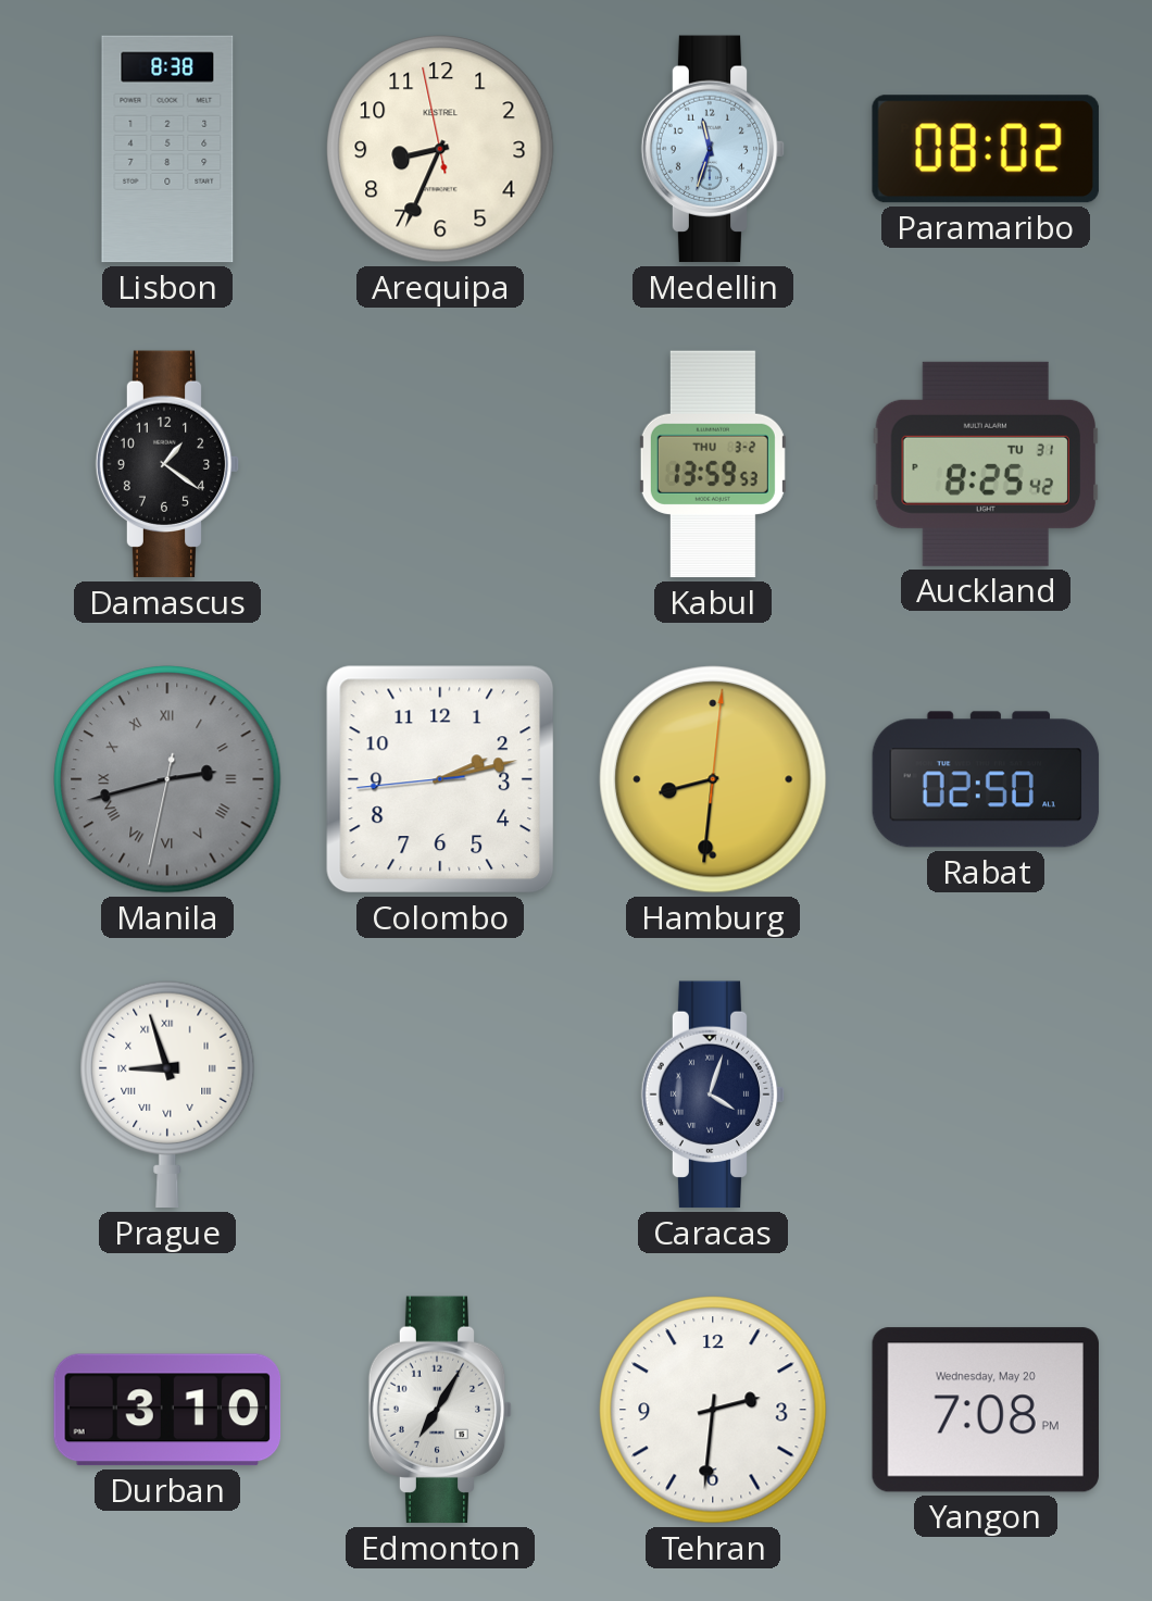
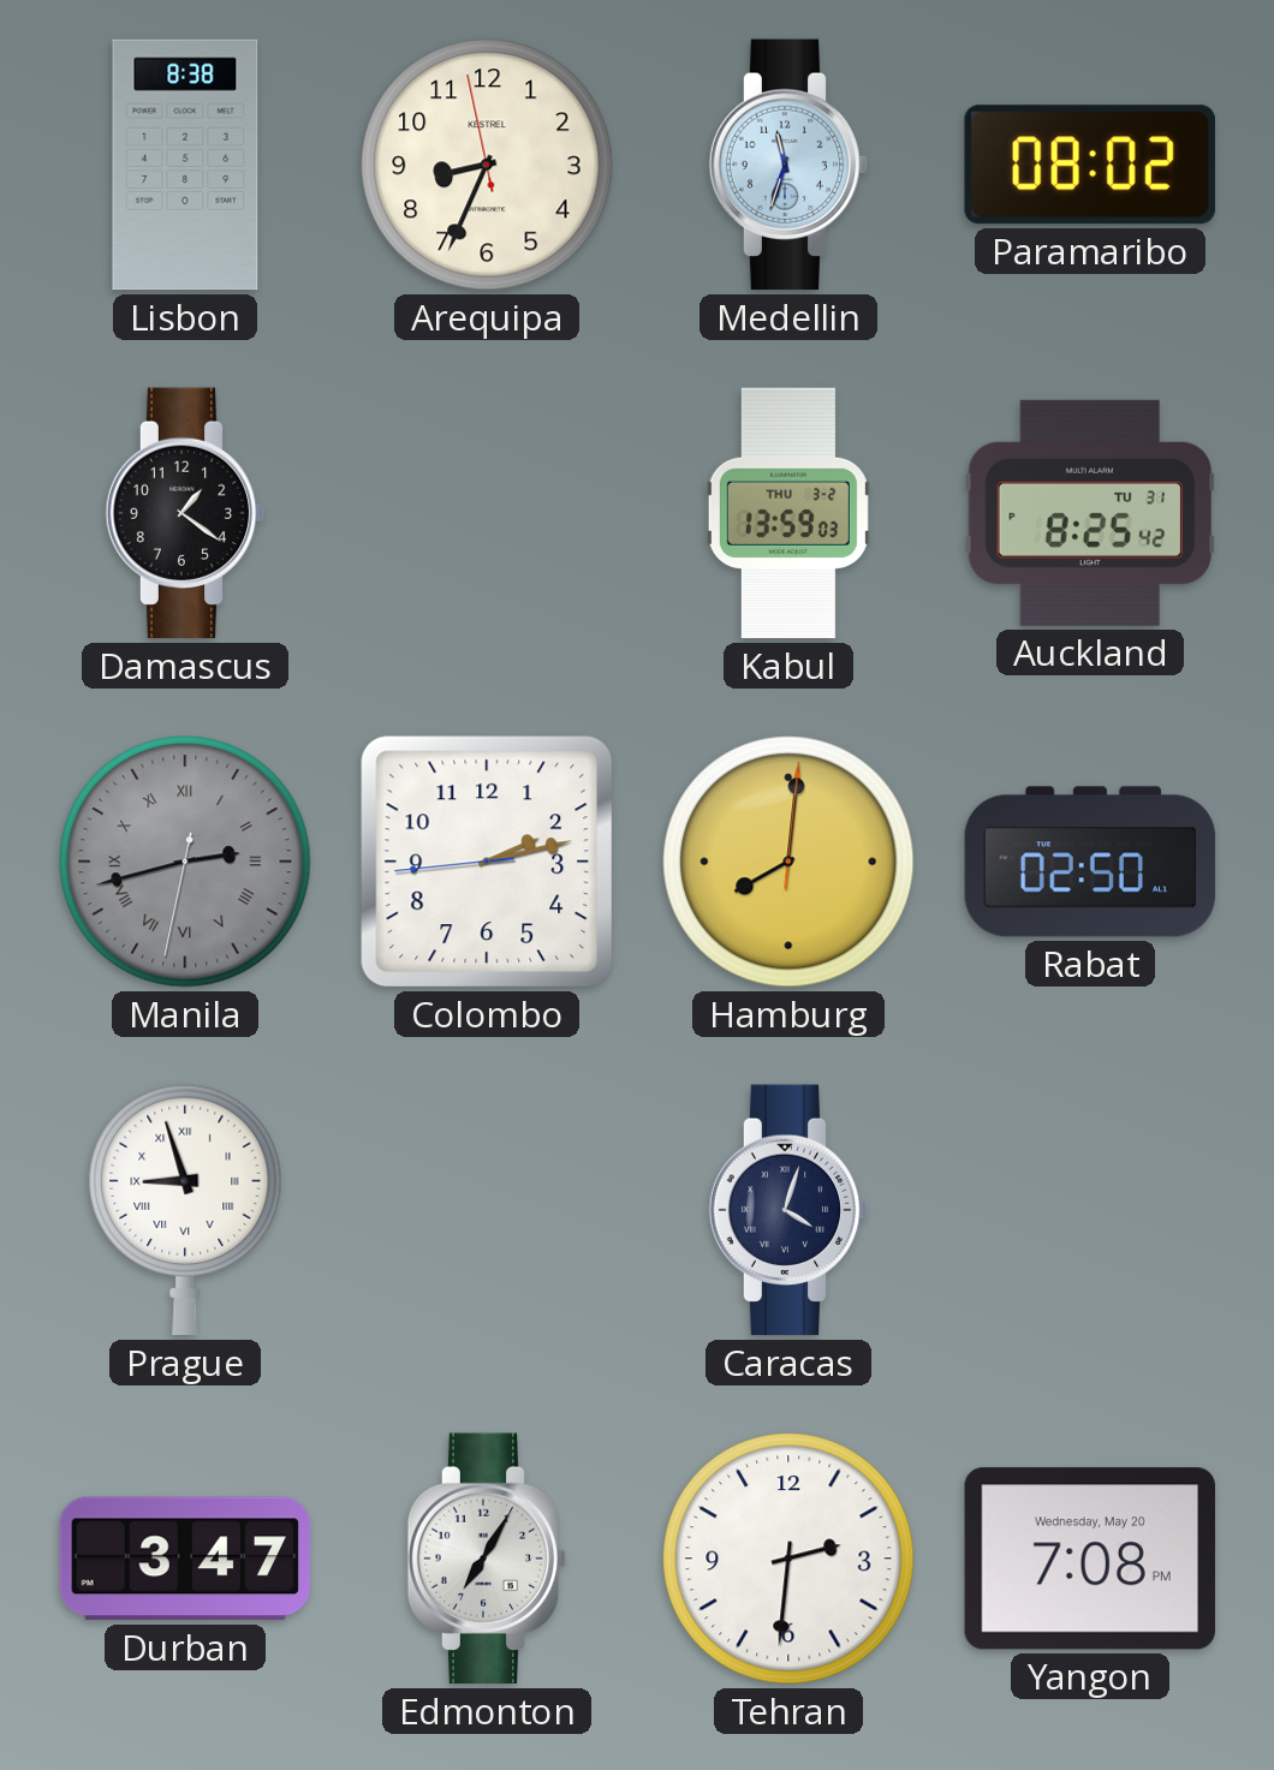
Kabul: 13:59:53 -> 13:59:03
Hamburg: 8:31 -> 8:01
Durban: 3:10 -> 3:47
